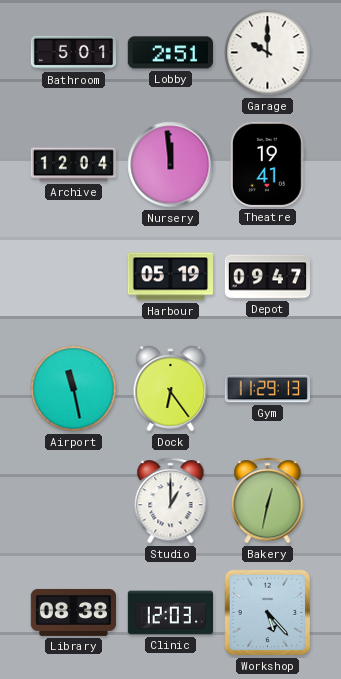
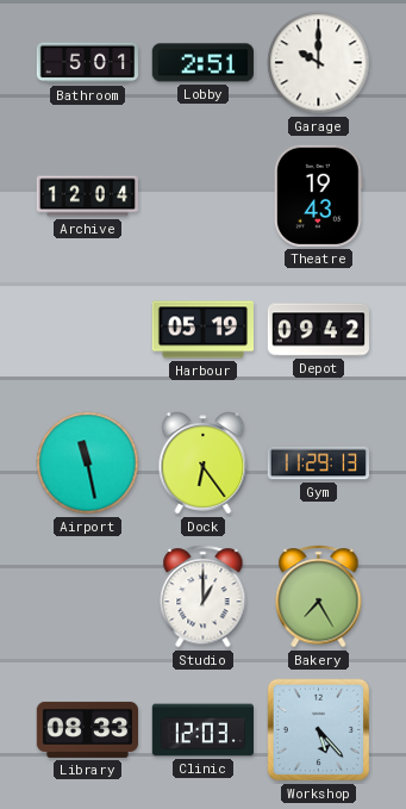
Nursery: 11:59 -> none
Theatre: 19:41 -> 19:43
Depot: 09:47 -> 09:42
Bakery: 12:32 -> 7:25
Library: 08:38 -> 08:33
